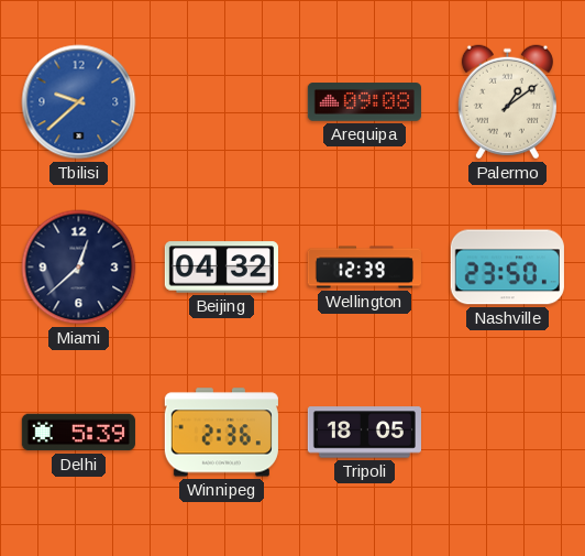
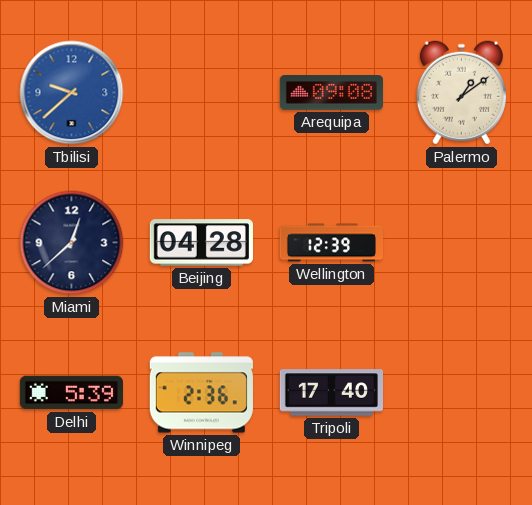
Beijing: 04:32 -> 04:28
Nashville: 23:50 -> none
Tripoli: 18:05 -> 17:40
